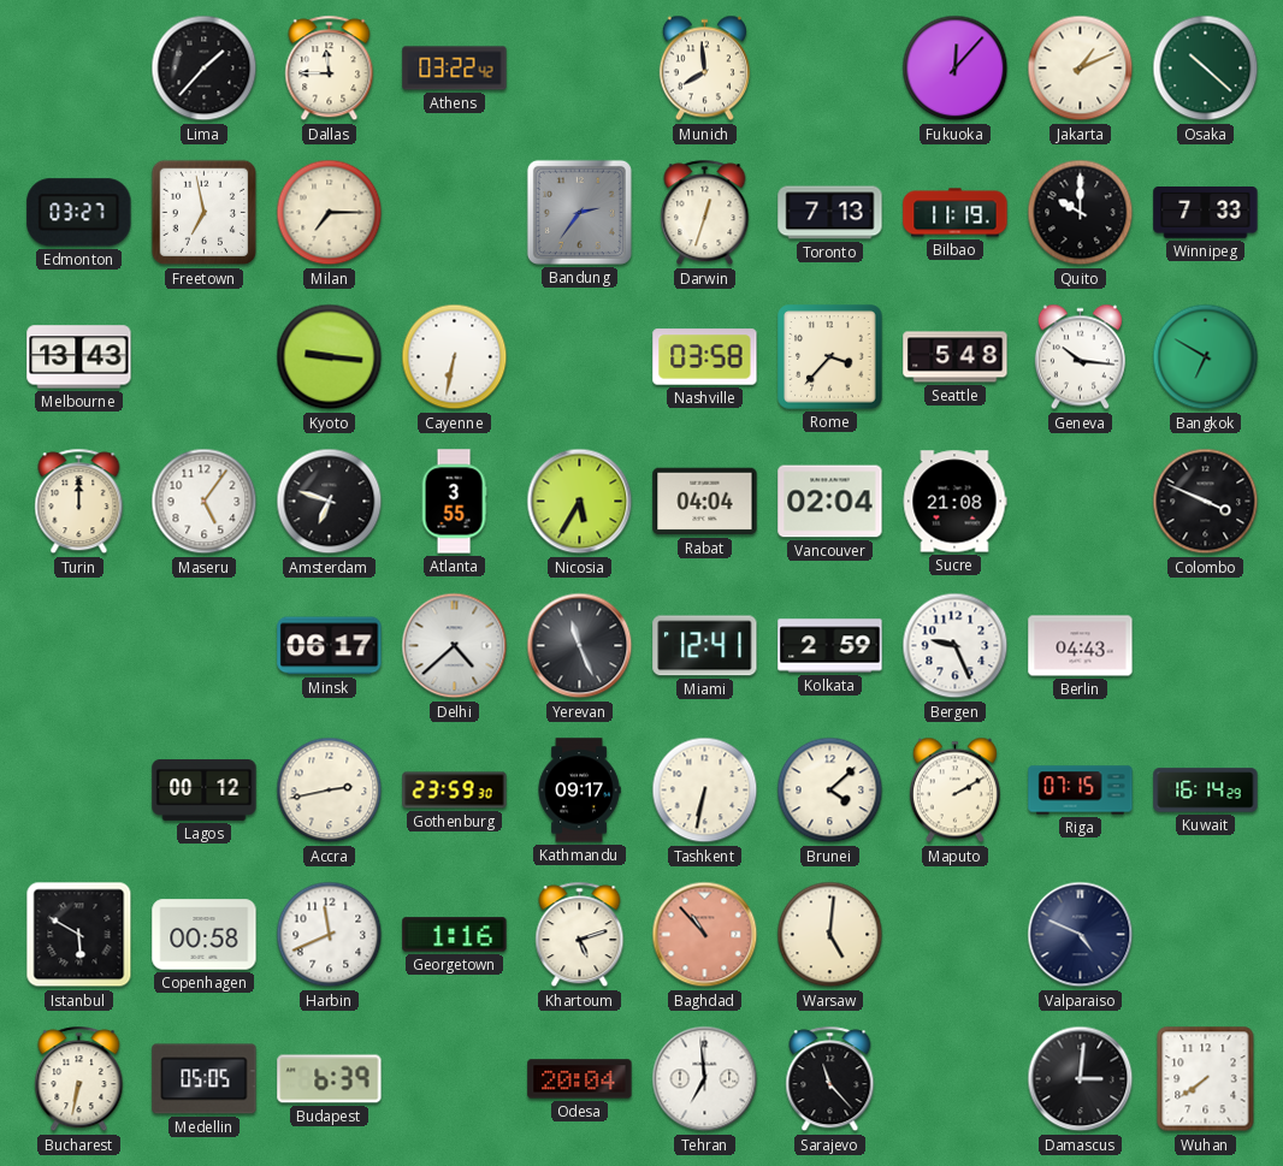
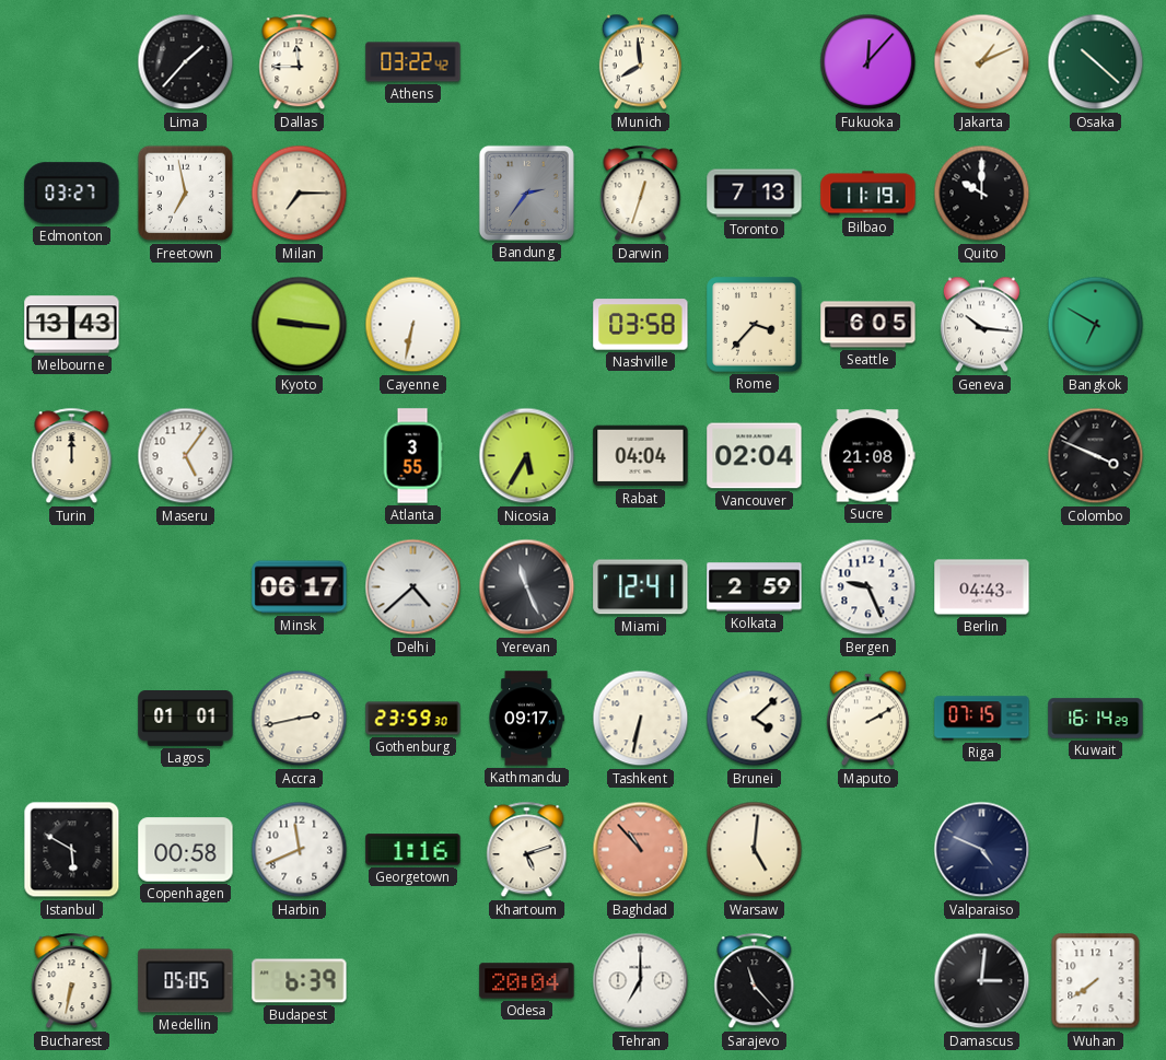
Winnipeg: 7:33 -> none
Seattle: 5:48 -> 6:05
Amsterdam: 6:48 -> none
Lagos: 00:12 -> 01:01
Tehran: 6:59 -> 7:00
